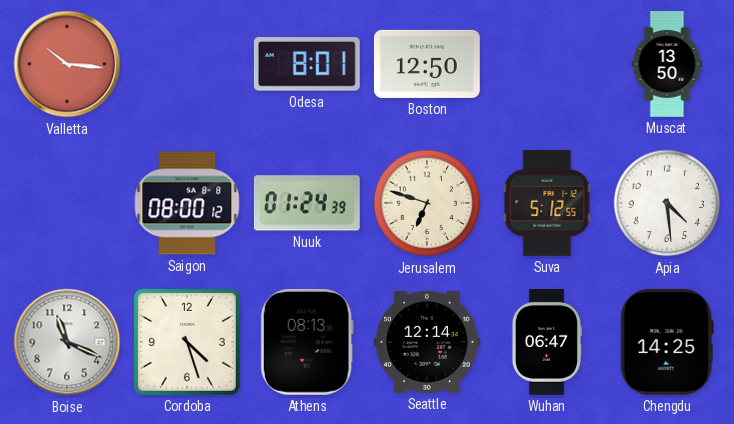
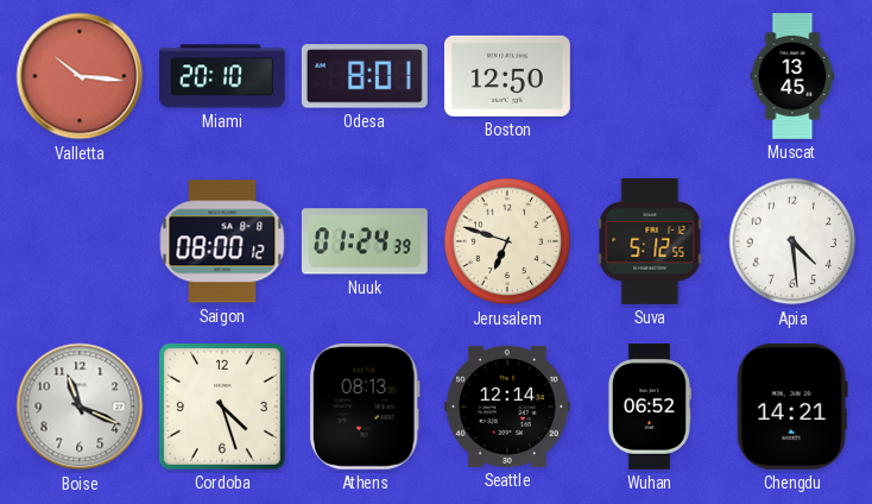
Miami: none -> 20:10
Muscat: 13:50 -> 13:45
Wuhan: 06:47 -> 06:52
Chengdu: 14:25 -> 14:21
